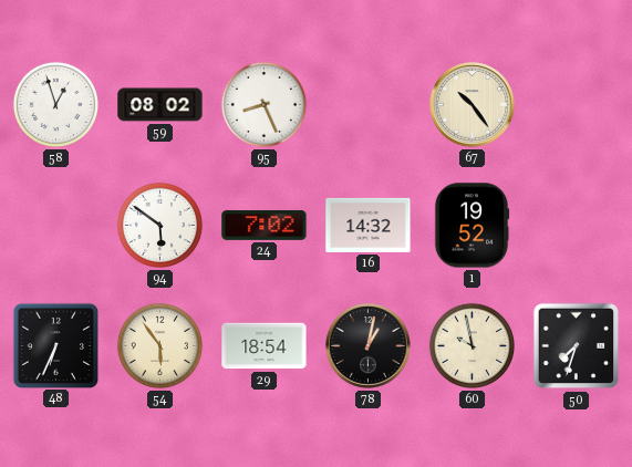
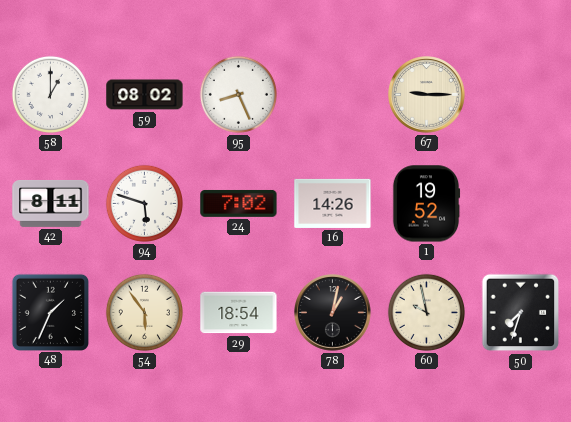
58: 12:57 -> 1:00
67: 10:24 -> 9:15
42: none -> 8:11
94: 5:51 -> 5:48
16: 14:32 -> 14:26
48: 6:34 -> 1:34
